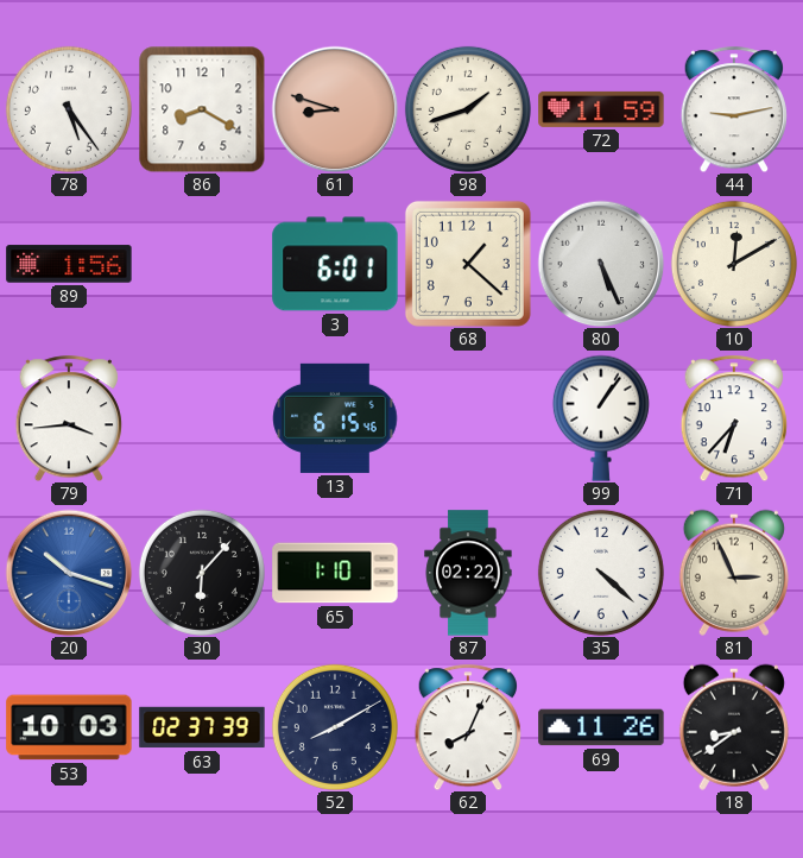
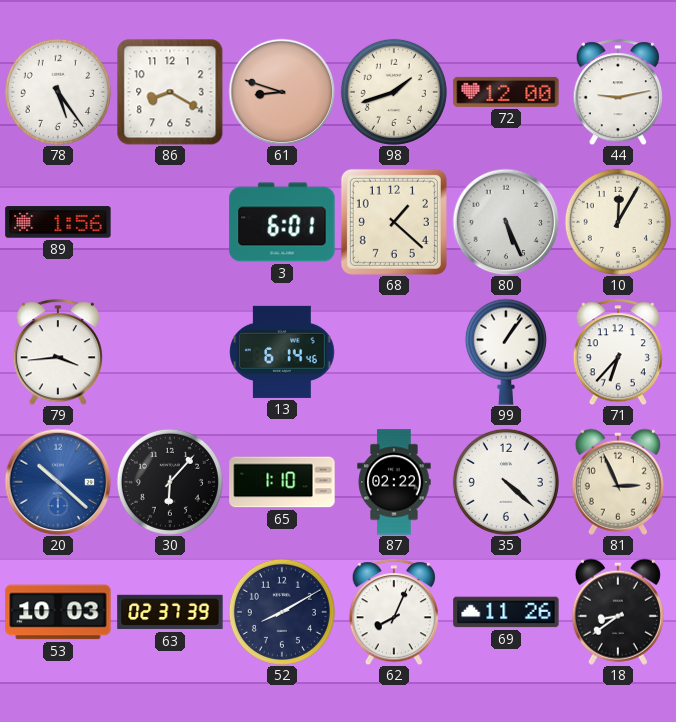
72: 11:59 -> 12:00
10: 12:10 -> 12:05
13: 6:15 -> 6:14
20: 10:18 -> 10:22
